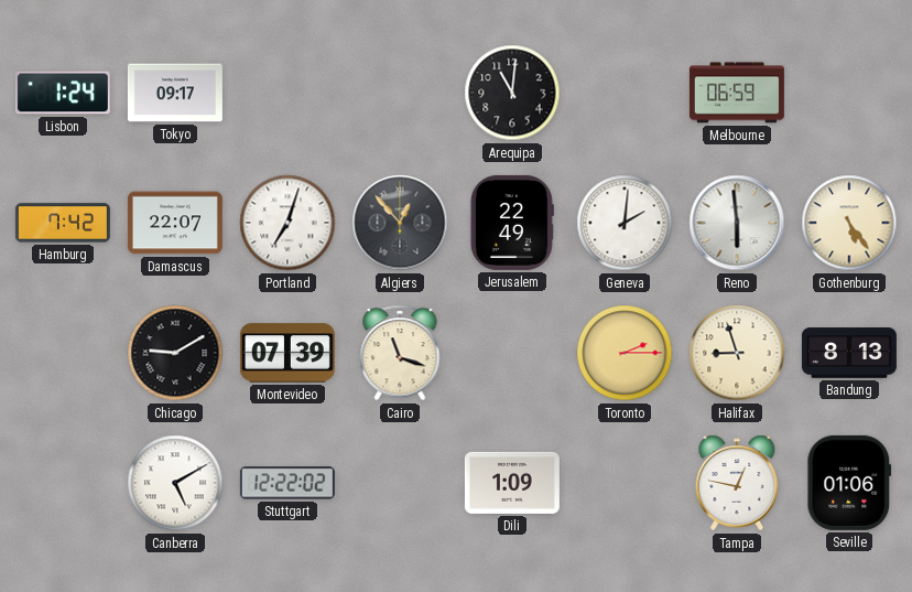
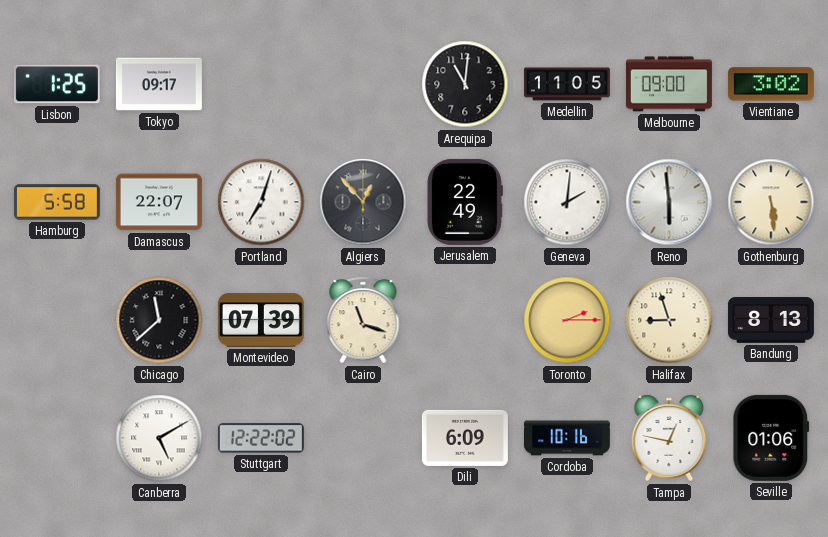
Lisbon: 1:24 -> 1:25
Medellin: none -> 11:05
Melbourne: 06:59 -> 09:00
Vientiane: none -> 3:02
Hamburg: 7:42 -> 5:58
Gothenburg: 5:24 -> 5:29
Chicago: 9:10 -> 11:38
Dili: 1:09 -> 6:09
Cordoba: none -> 10:16
